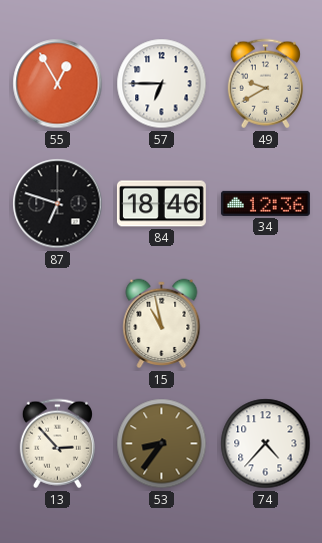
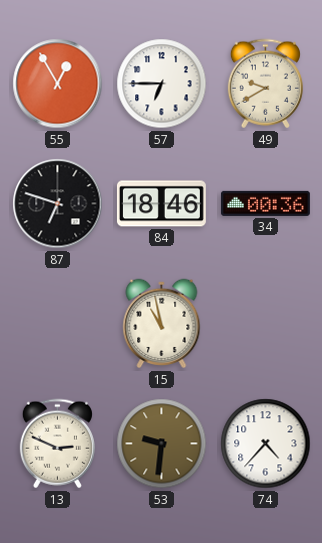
34: 12:36 -> 00:36
13: 2:53 -> 2:49
53: 8:36 -> 9:31
